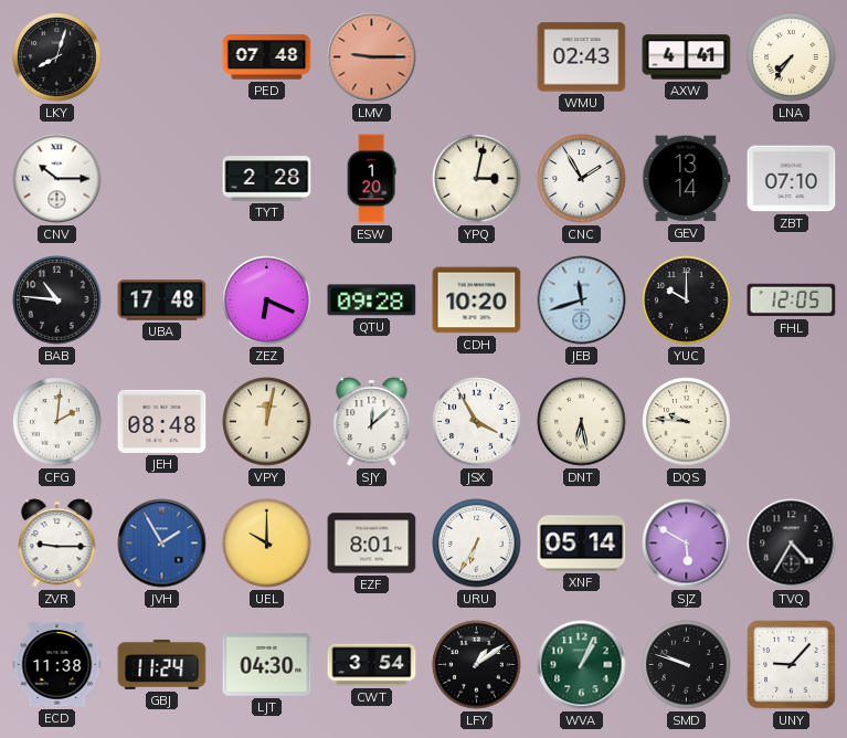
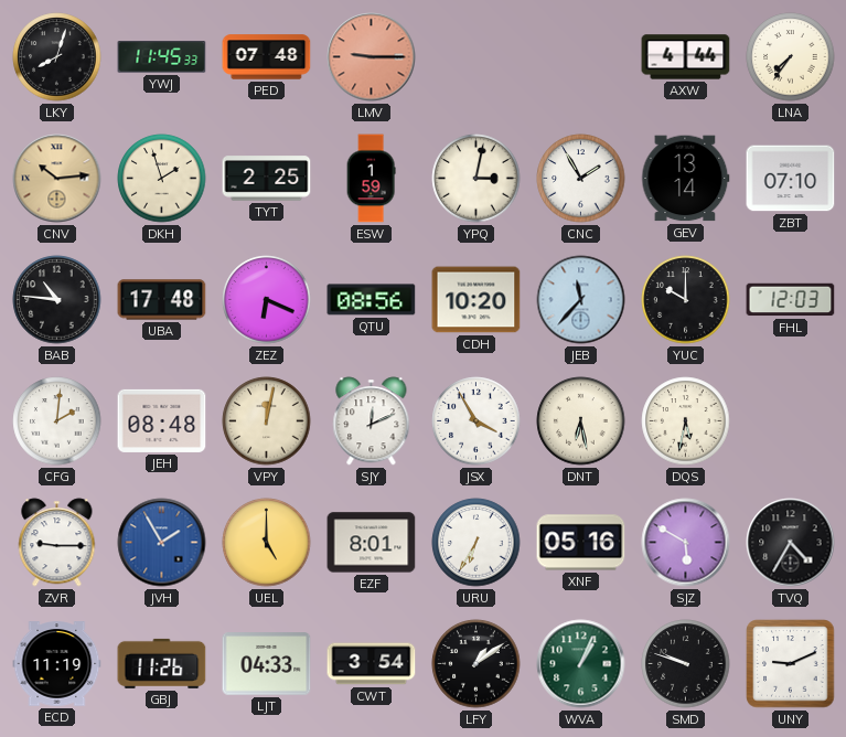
YWJ: none -> 11:45
WMU: 02:43 -> none
AXW: 4:41 -> 4:44
CNV: 10:15 -> 10:14
CNV dial: white -> champagne
DKH: none -> 1:57
TYT: 2:28 -> 2:25
ESW: 1:20 -> 1:59
QTU: 09:28 -> 08:56
JEB: 11:42 -> 11:37
FHL: 12:05 -> 12:03
SJY: 12:08 -> 12:11
DQS: 9:46 -> 5:32
UEL: 10:00 -> 5:00
XNF: 05:14 -> 05:16
ECD: 11:38 -> 11:19
GBJ: 11:24 -> 11:26
LJT: 04:30 -> 04:33
UNY: 9:07 -> 9:11
